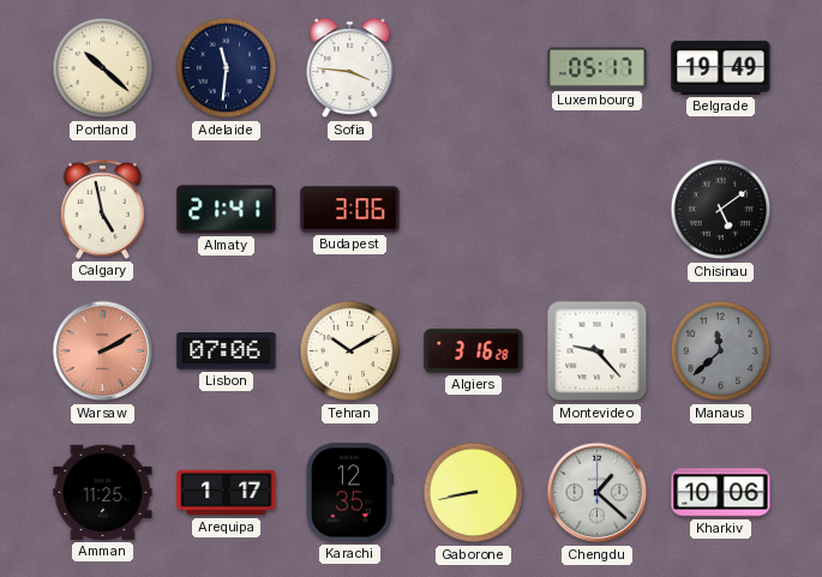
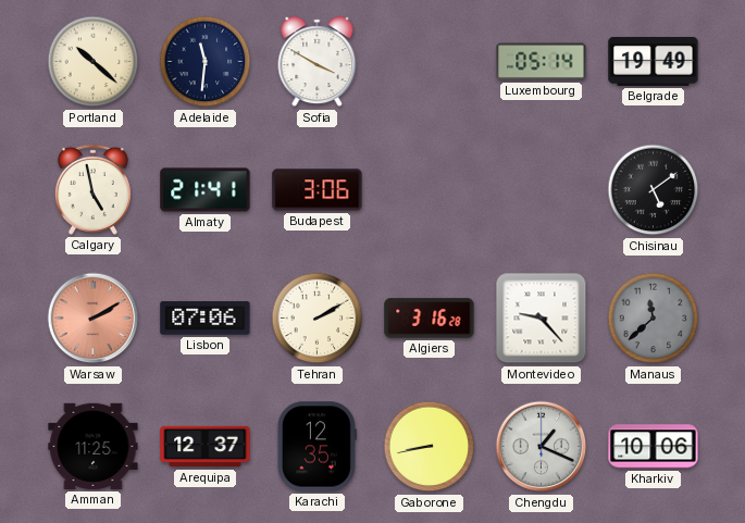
Sofia: 3:46 -> 3:50
Luxembourg: 05:17 -> 05:14
Tehran: 10:10 -> 2:10
Arequipa: 1:17 -> 12:37
Chengdu: 1:22 -> 1:19
